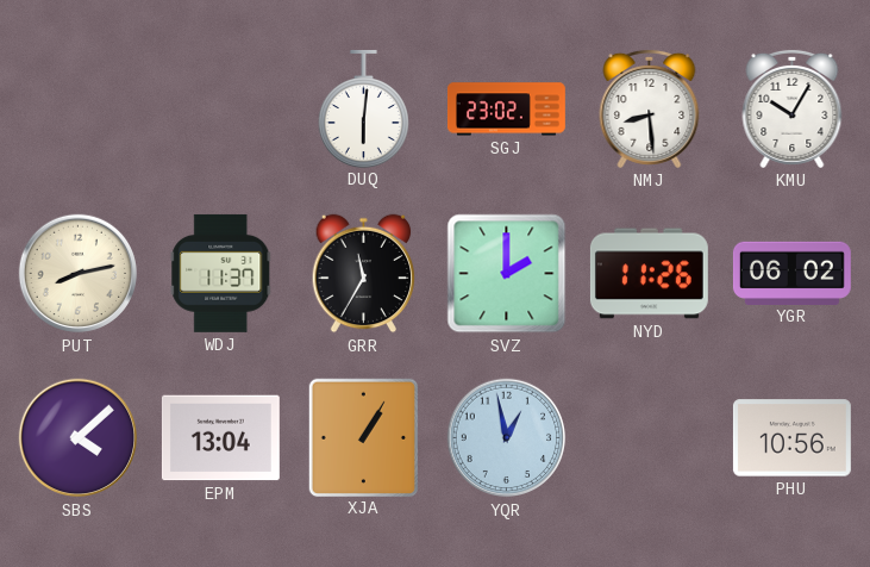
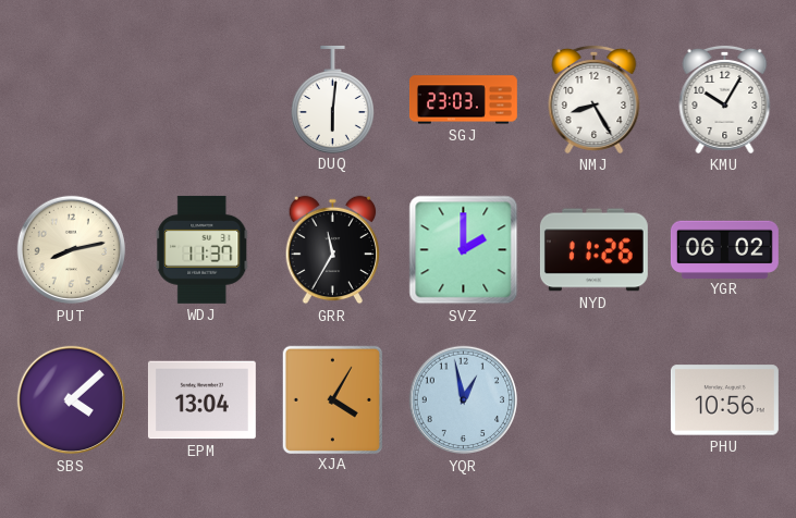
SGJ: 23:02 -> 23:03
NMJ: 8:29 -> 8:25
XJA: 1:05 -> 4:05
